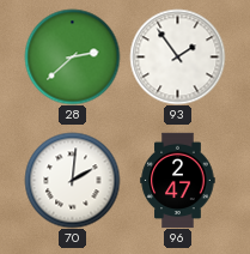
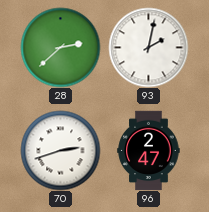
93: 1:54 -> 2:02
70: 2:01 -> 2:42
